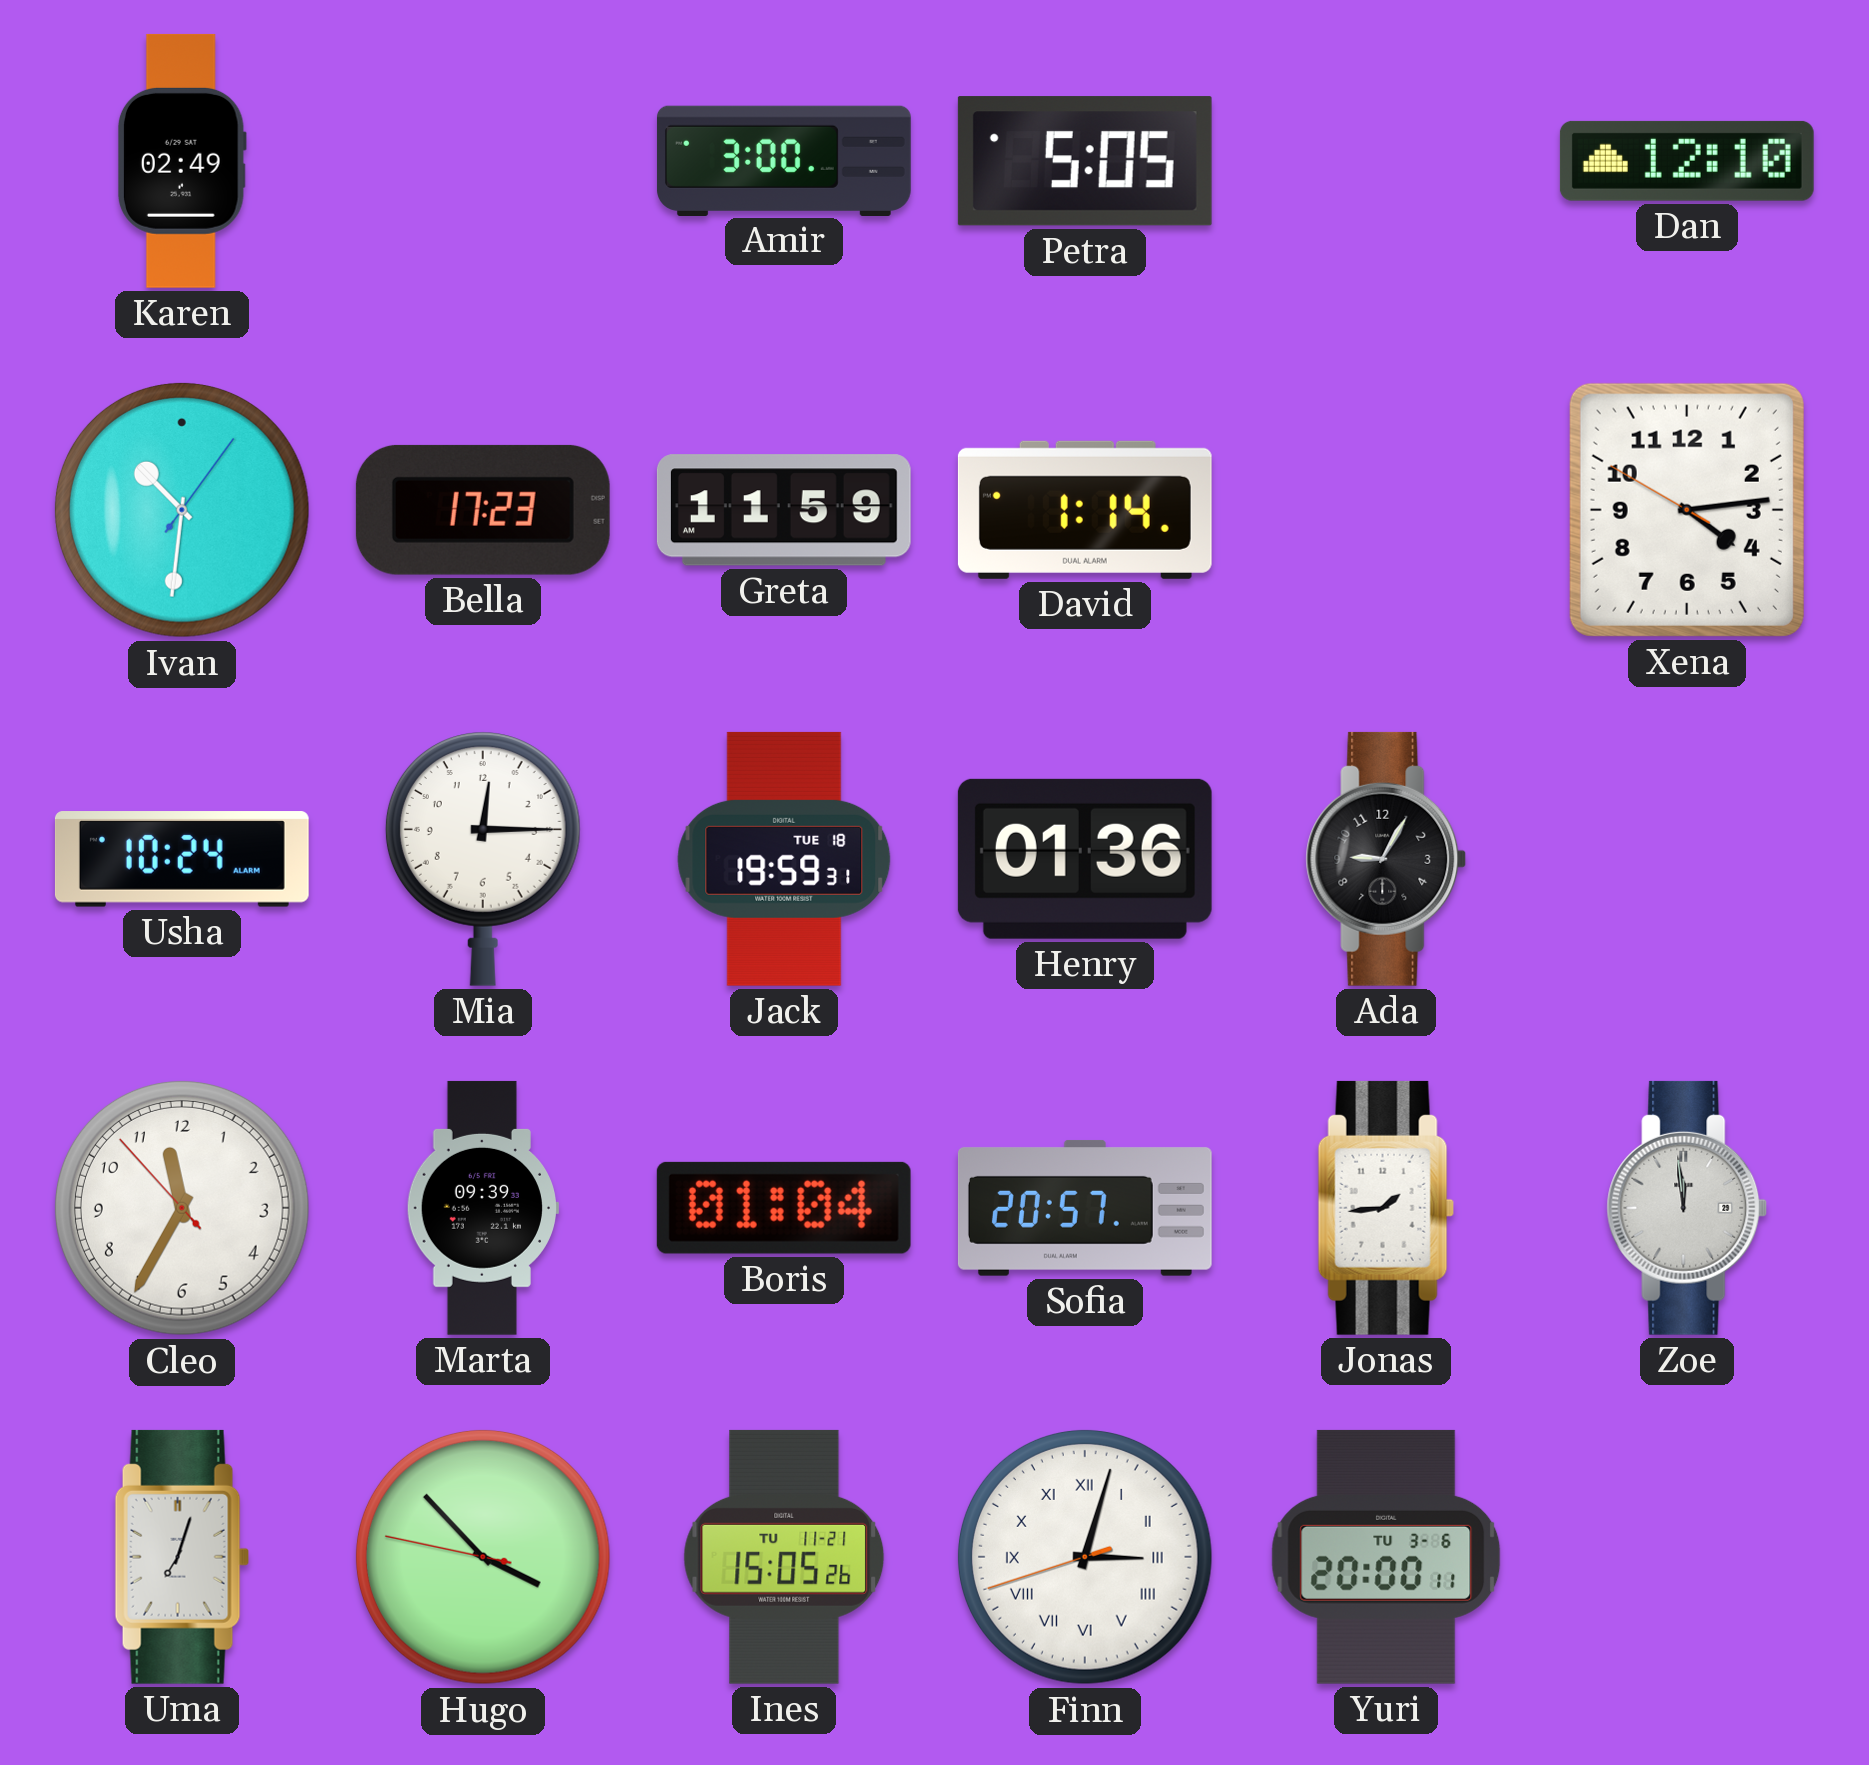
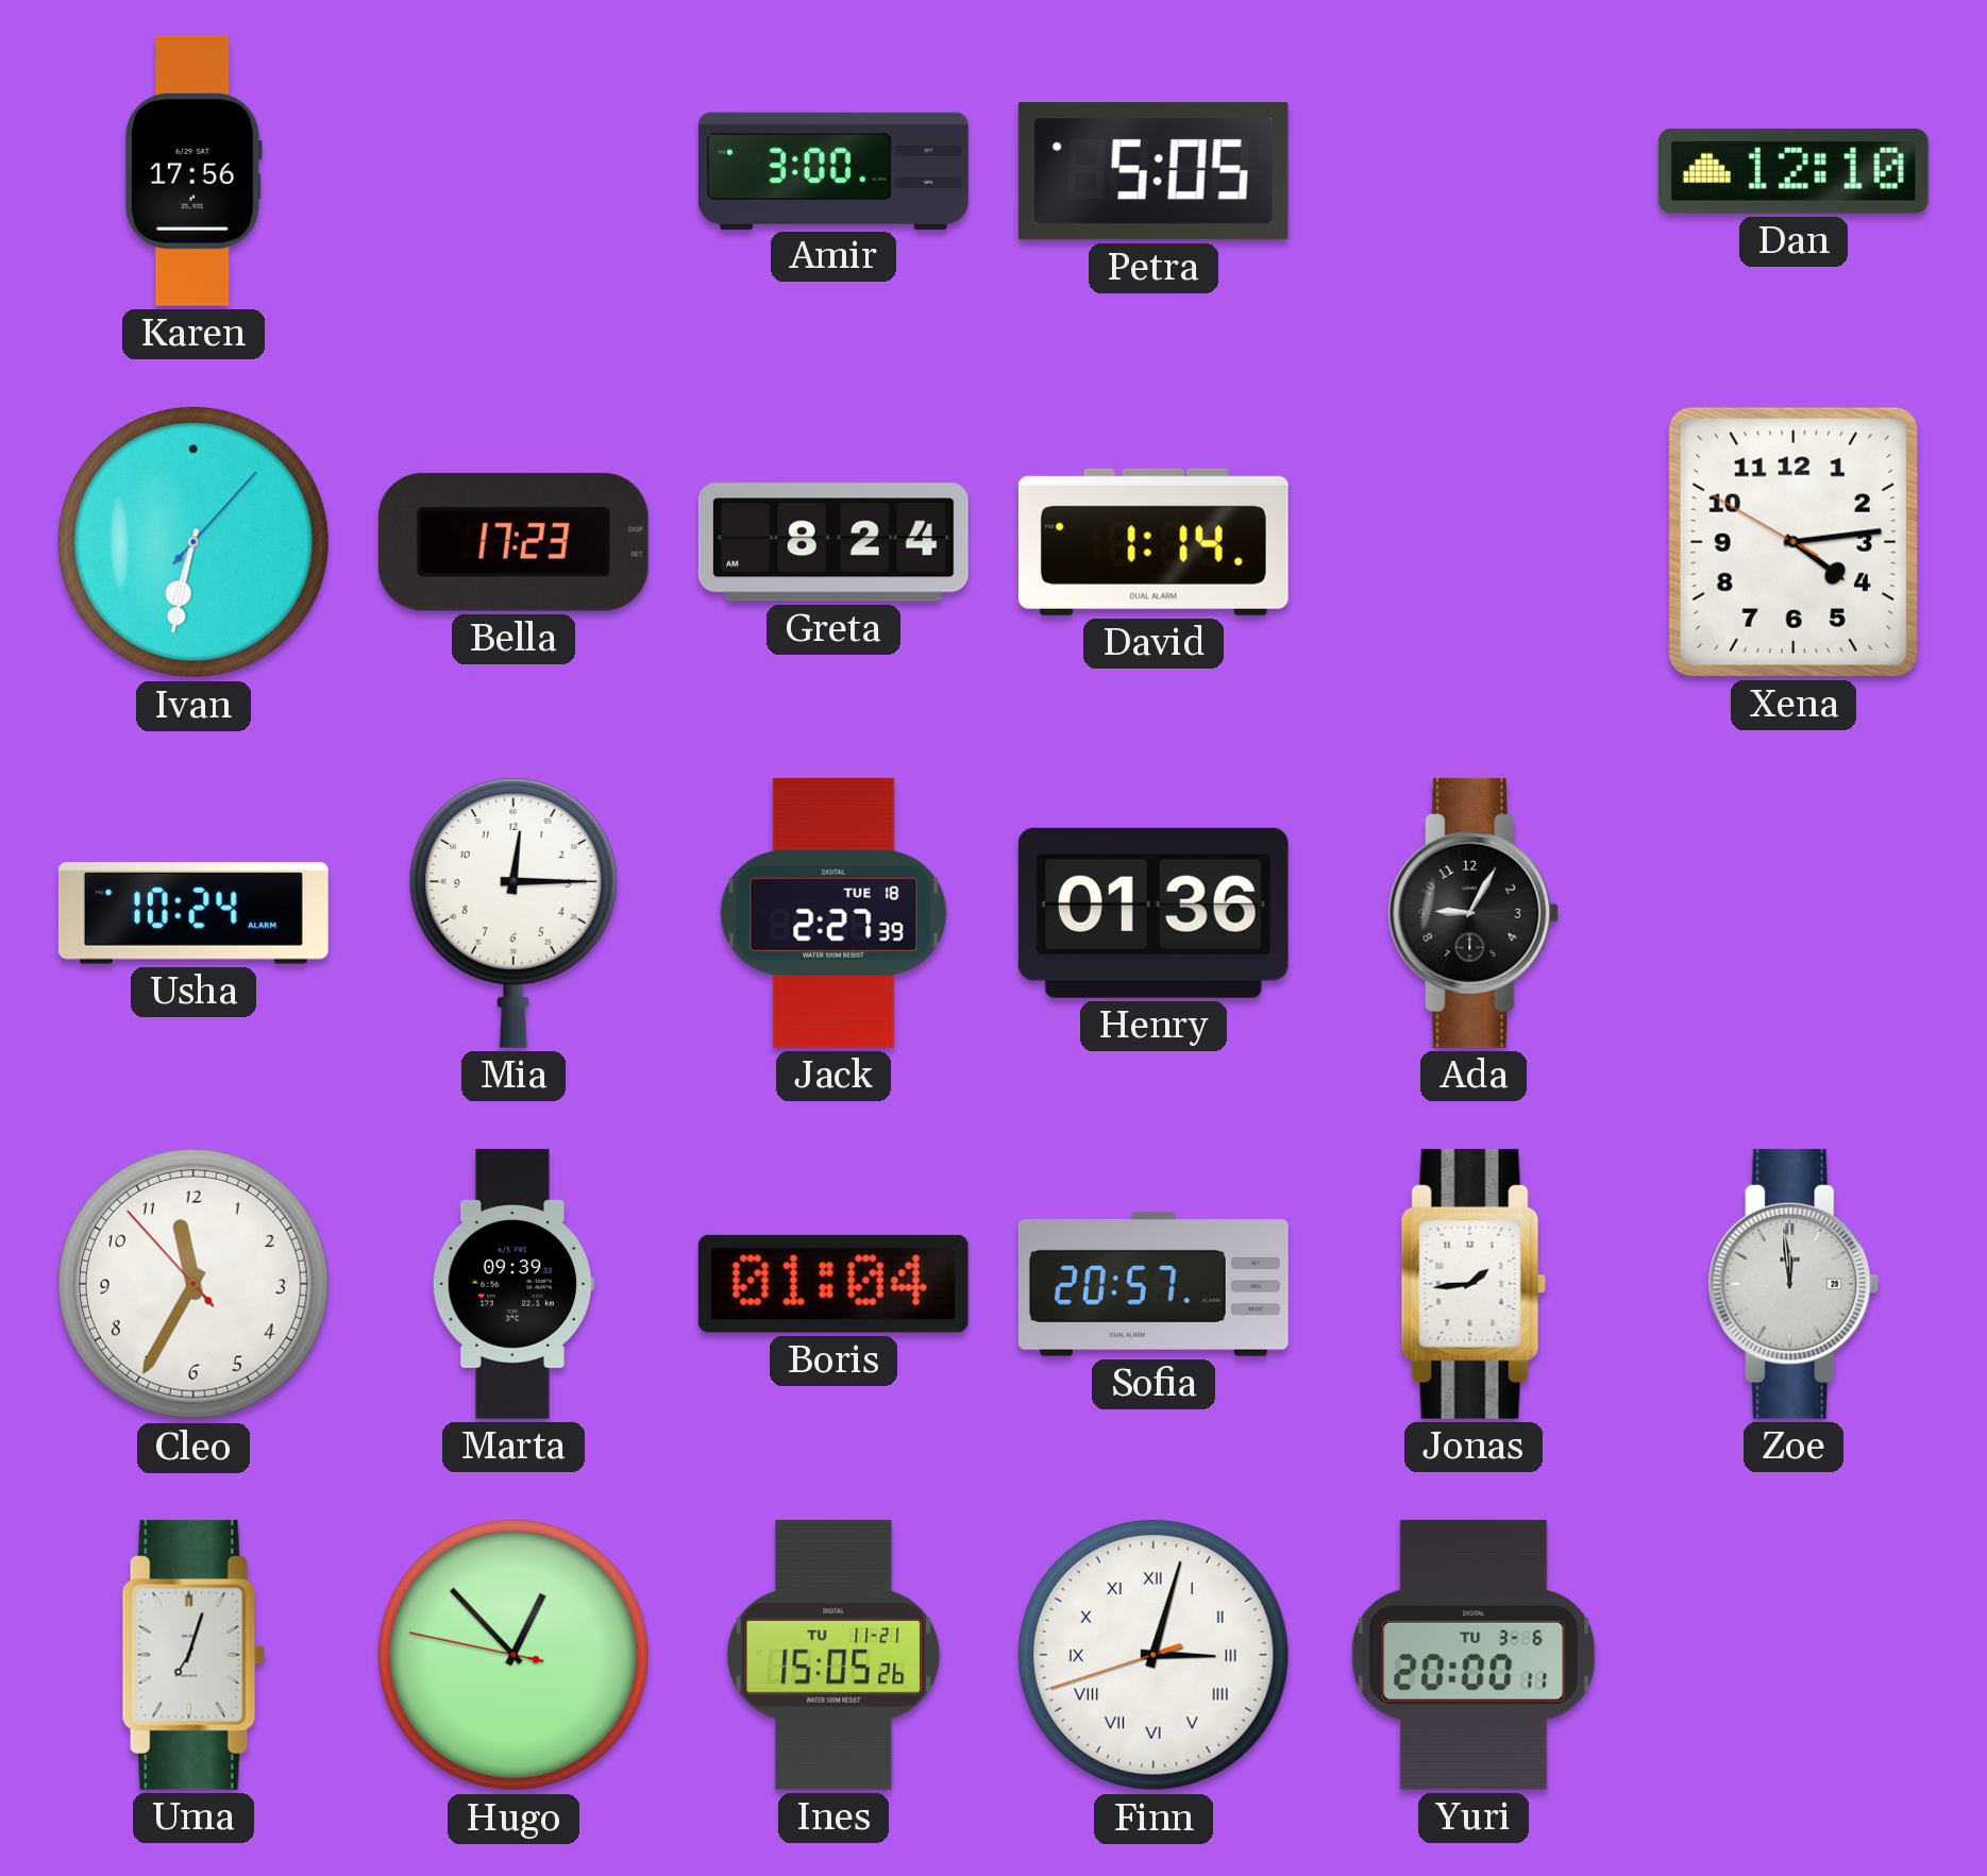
Karen: 02:49 -> 17:56
Ivan: 10:31 -> 6:32
Greta: 11:59 -> 8:24
Jack: 19:59 -> 2:27
Hugo: 3:52 -> 12:52
